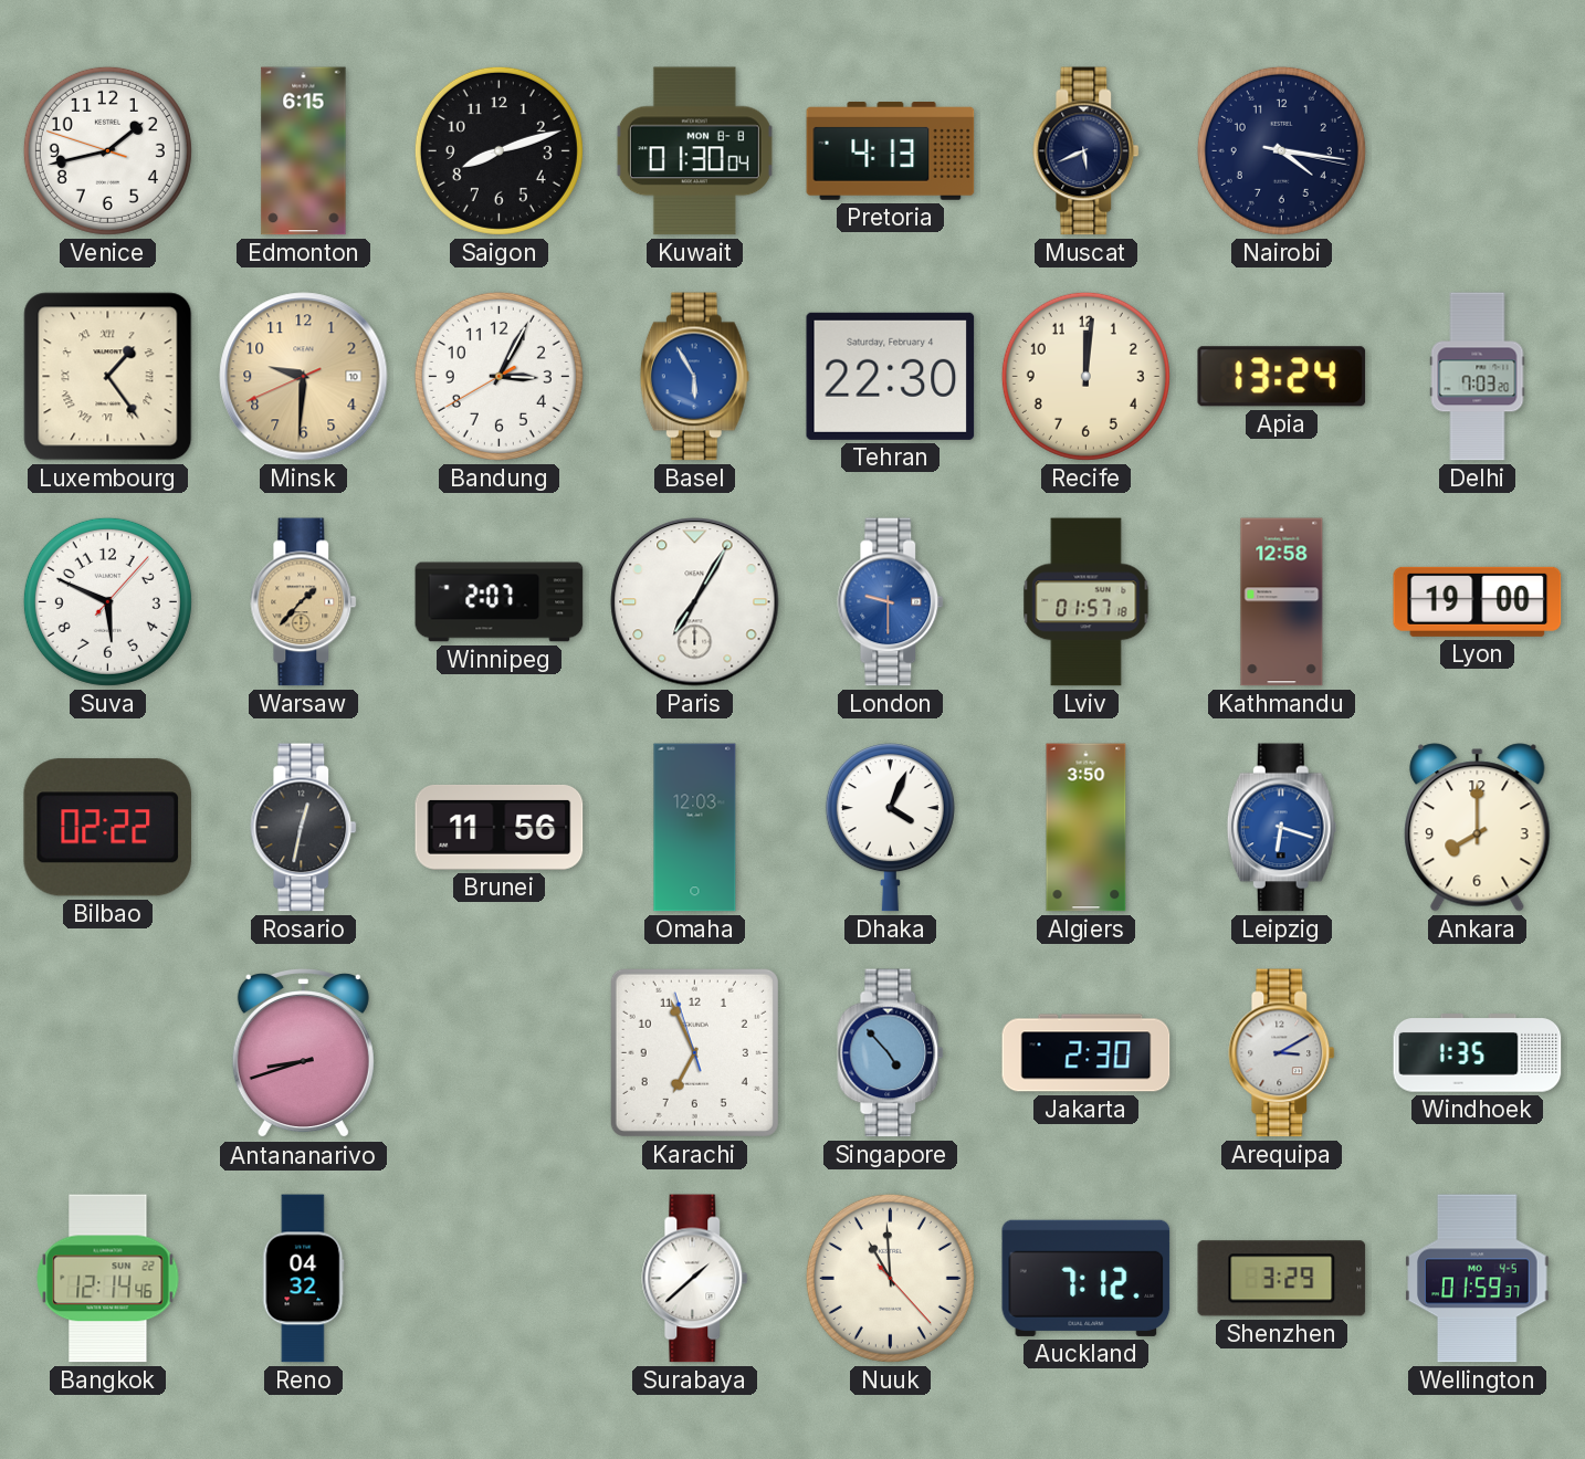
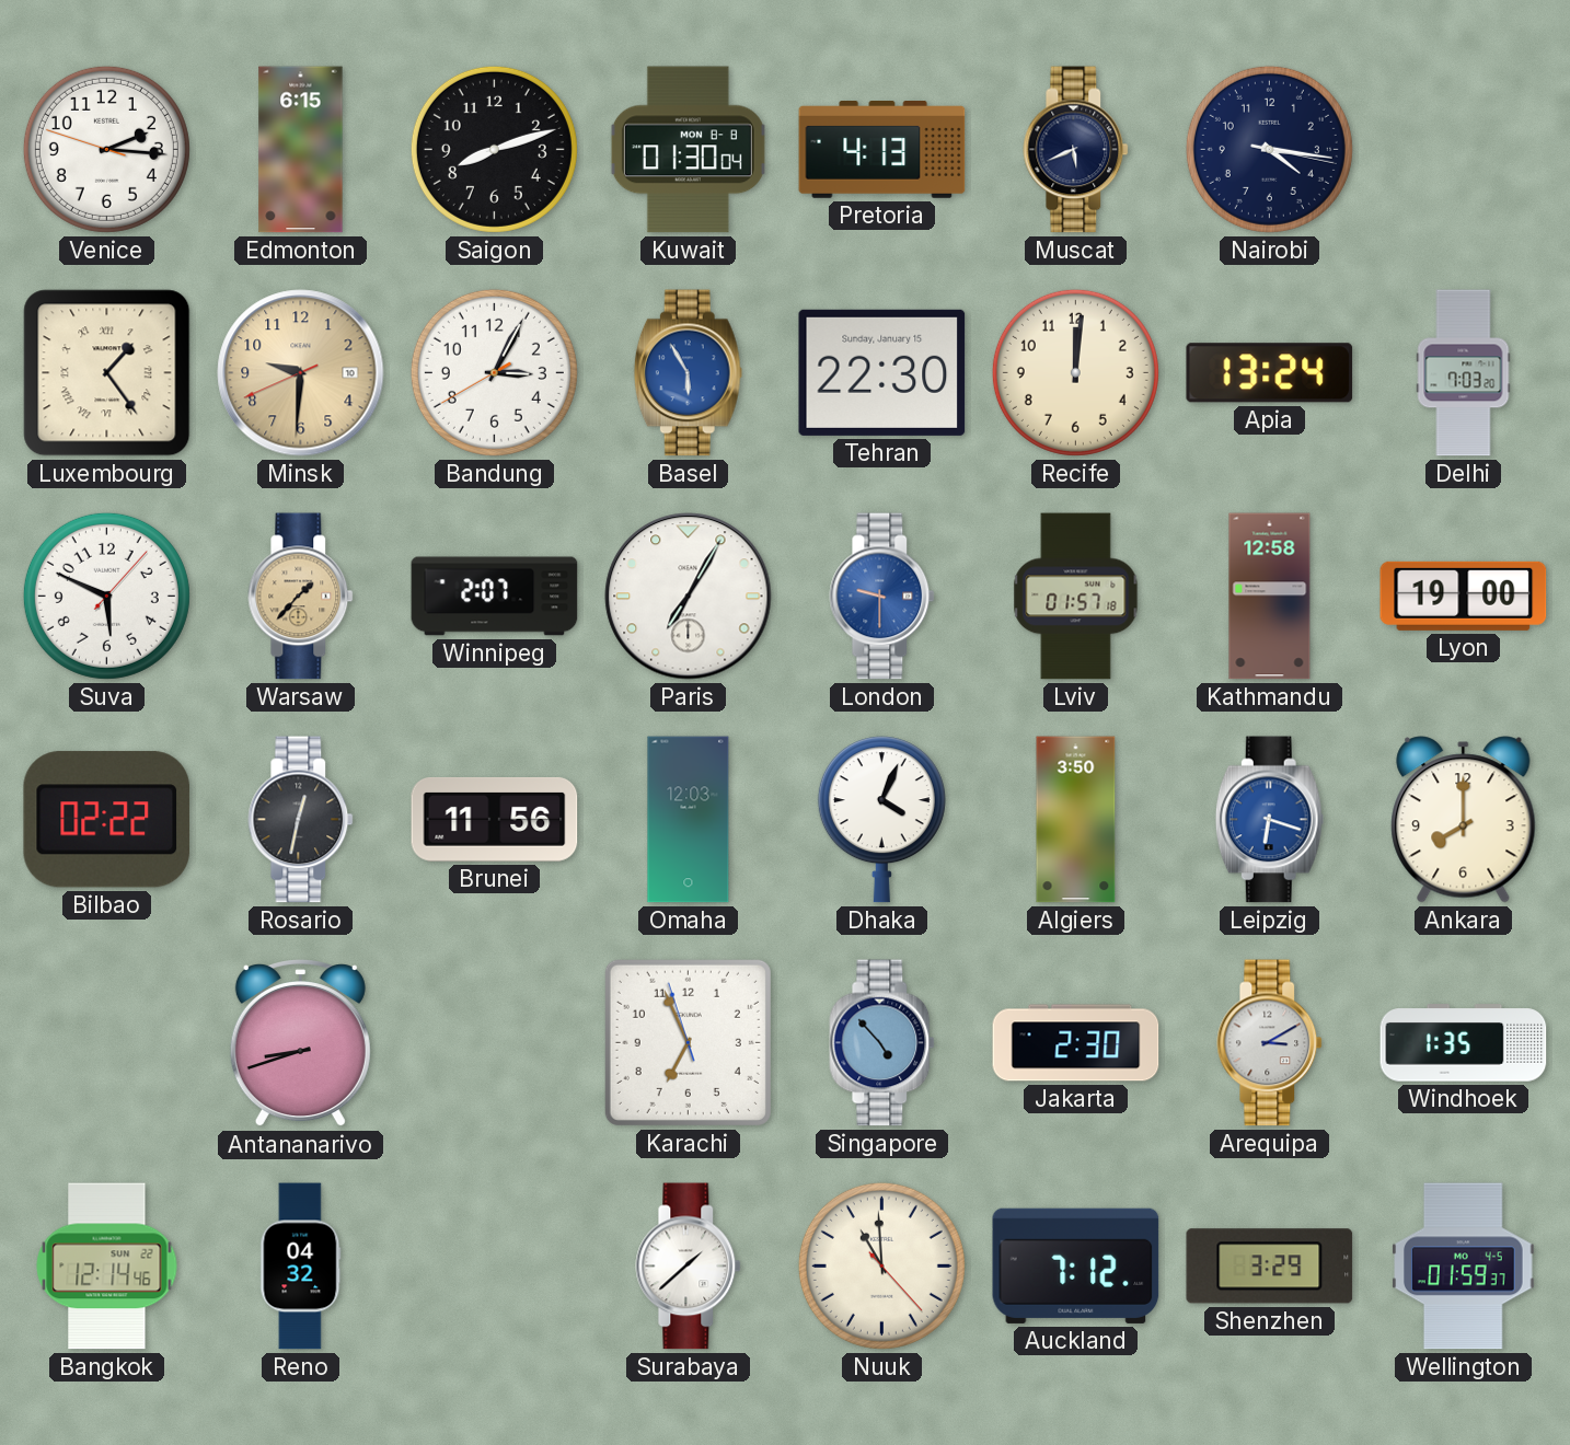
Venice: 1:42 -> 2:15
Tehran date: Saturday, February 4 -> Sunday, January 15
